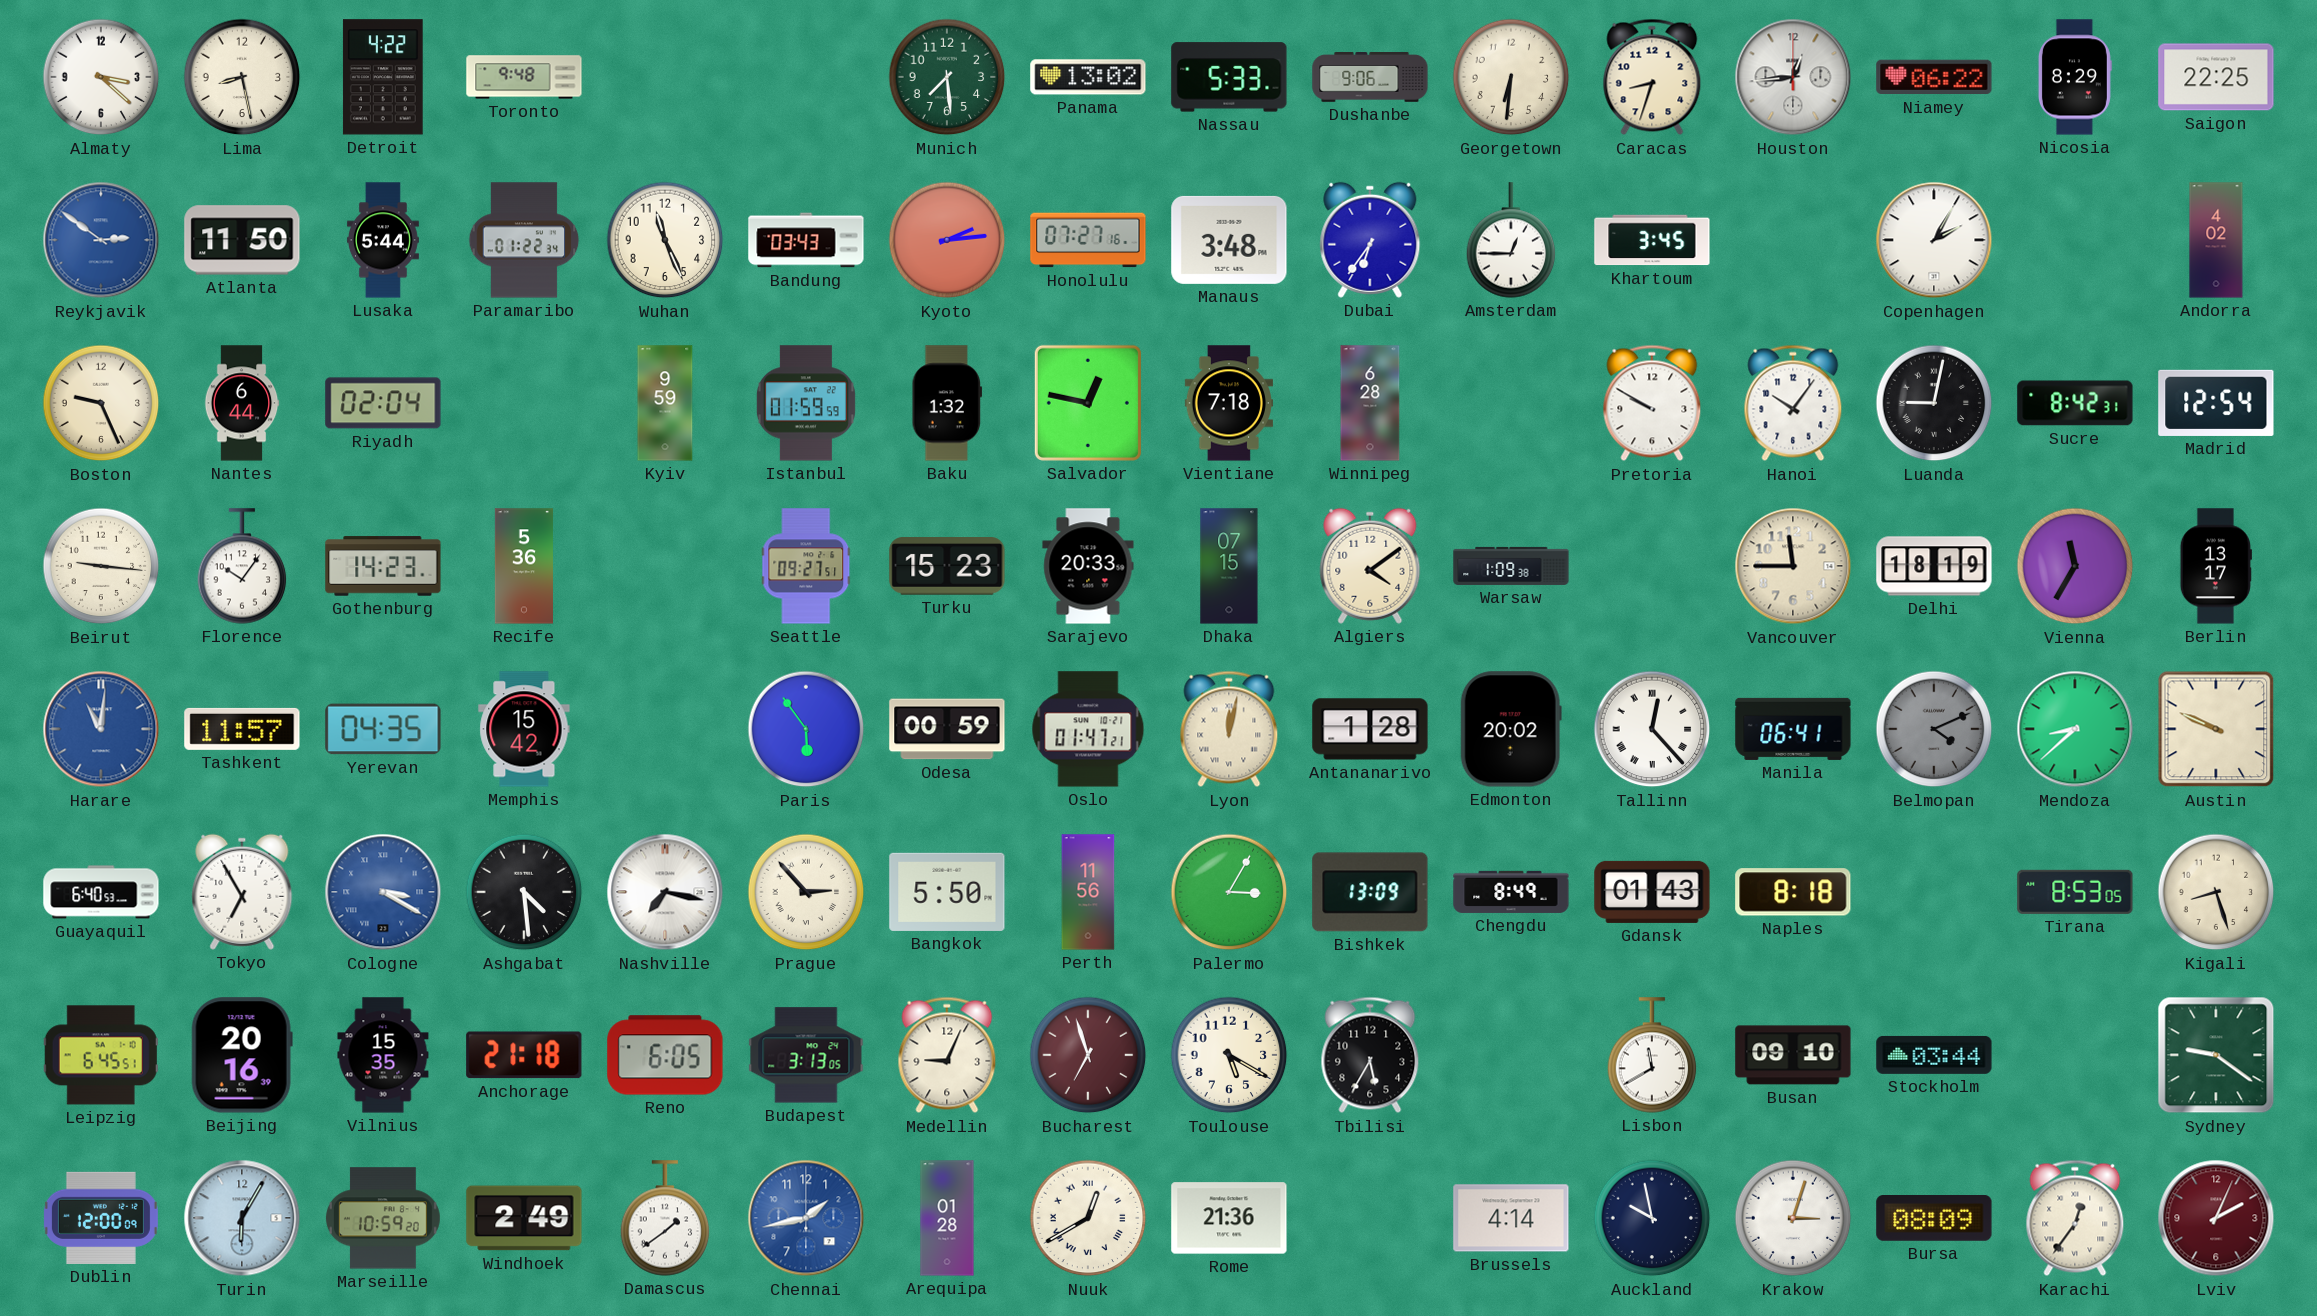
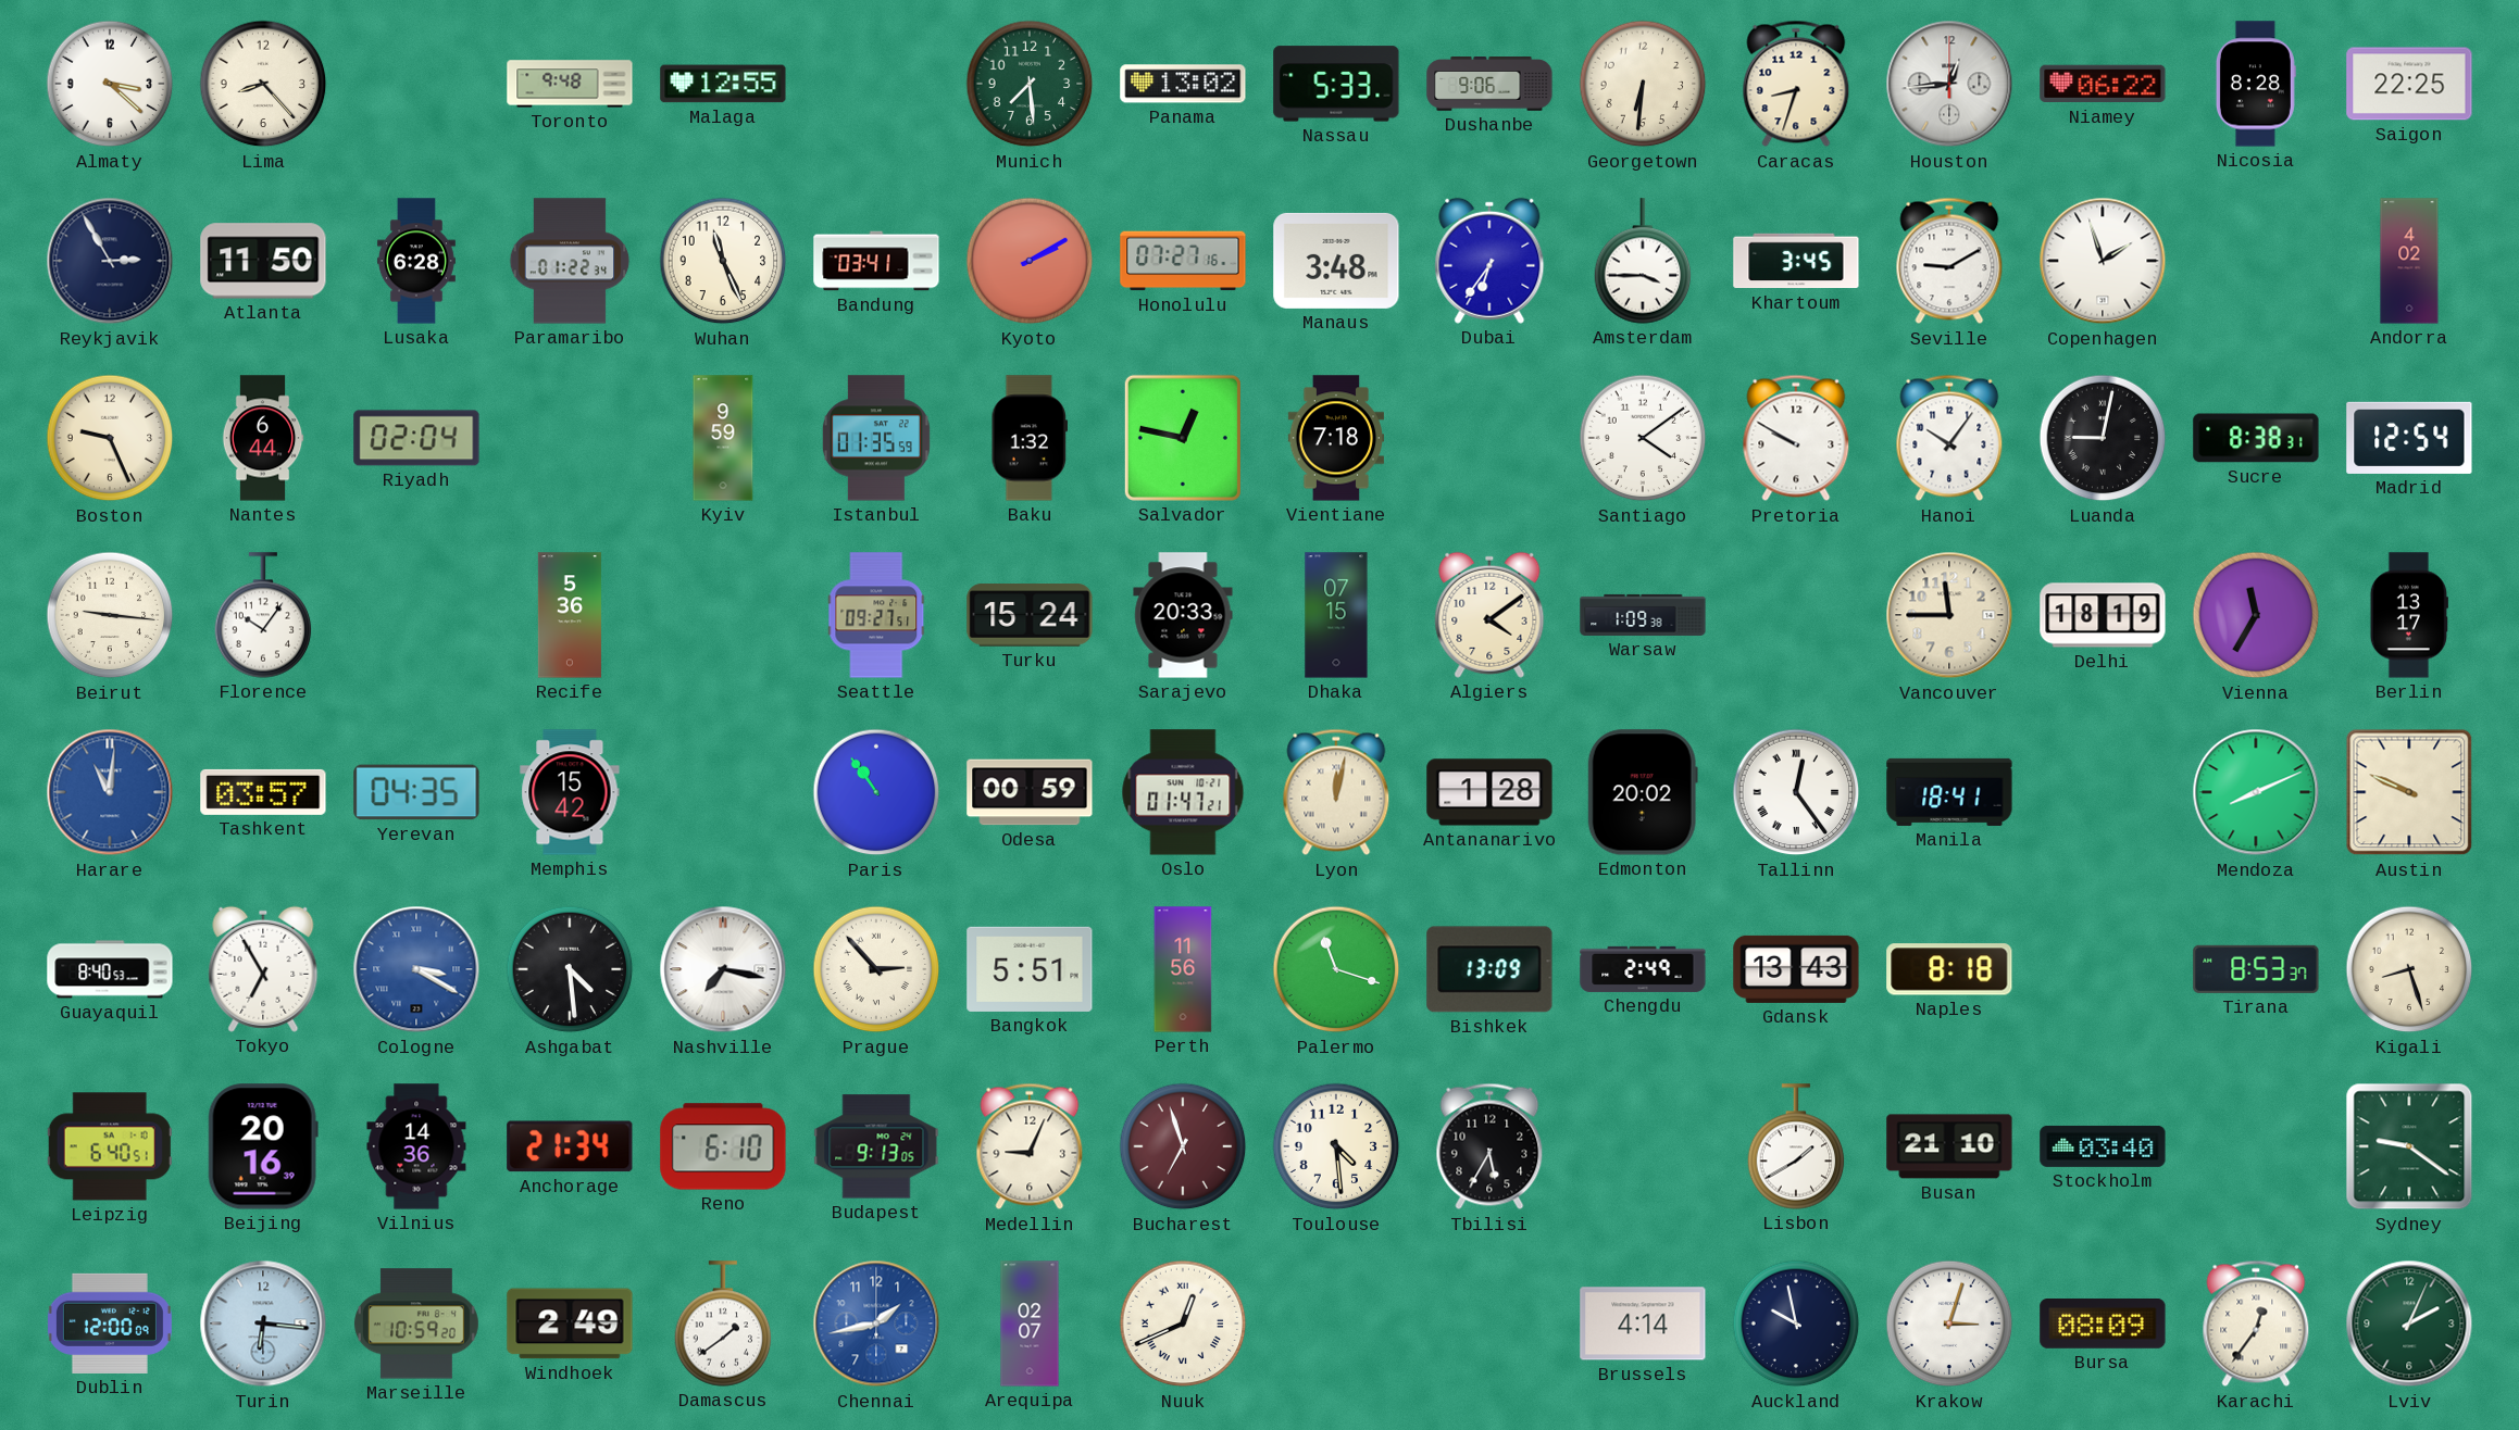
Lima: 8:28 -> 8:23
Detroit: 4:22 -> none
Malaga: none -> 12:55
Nicosia: 8:29 -> 8:28
Reykjavik: 2:51 -> 2:55
Reykjavik dial: blue -> navy
Lusaka: 5:44 -> 6:28
Bandung: 03:43 -> 03:41
Kyoto: 2:14 -> 2:10
Amsterdam: 12:45 -> 3:45
Seville: none -> 9:10
Copenhagen: 2:05 -> 1:57
Istanbul: 01:59 -> 01:35
Winnipeg: 6:28 -> none
Santiago: none -> 4:09
Sucre: 8:42 -> 8:38
Gothenburg: 14:23 -> none
Turku: 15:23 -> 15:24
Tashkent: 11:57 -> 03:57
Paris: 5:54 -> 10:54
Tallinn: 12:23 -> 12:24
Manila: 06:41 -> 18:41
Belmopan: 4:11 -> none
Mendoza: 8:38 -> 8:11
Guayaquil: 6:40 -> 8:40
Bangkok: 5:50 -> 5:51
Palermo: 3:05 -> 11:18
Chengdu: 8:49 -> 2:49
Gdansk: 01:43 -> 13:43
Tirana: 8:53:05 -> 8:53:37
Leipzig: 6:45 -> 6:40
Vilnius: 15:35 -> 14:36
Anchorage: 21:18 -> 21:34
Reno: 6:05 -> 6:10
Budapest: 3:13 -> 9:13
Toulouse: 5:20 -> 4:29
Lisbon: 11:40 -> 1:40
Busan: 09:10 -> 21:10
Stockholm: 03:44 -> 03:40
Turin: 6:05 -> 6:16
Arequipa: 01:28 -> 02:07
Nuuk: 12:40 -> 12:41
Rome: 21:36 -> none
Lviv dial: burgundy -> green
